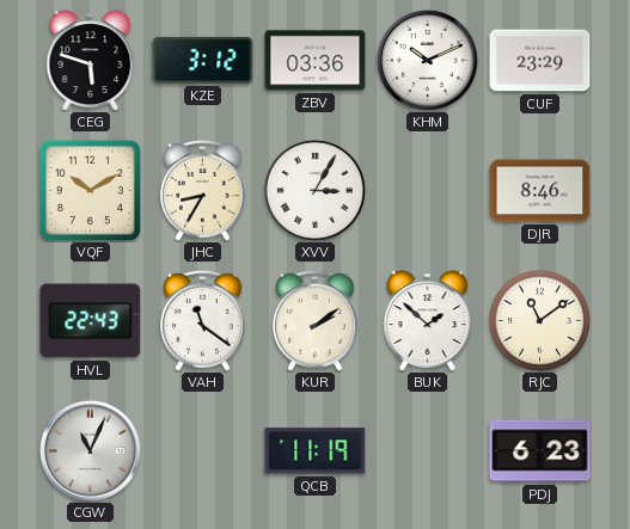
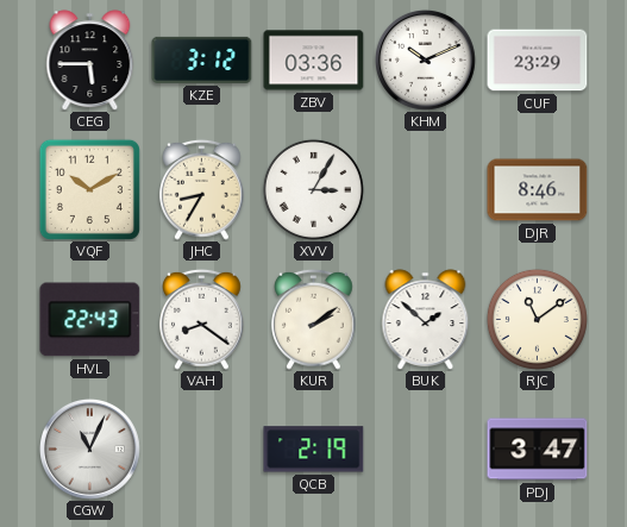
CEG: 5:48 -> 5:45
VAH: 11:21 -> 8:21
QCB: 11:19 -> 2:19
PDJ: 6:23 -> 3:47
